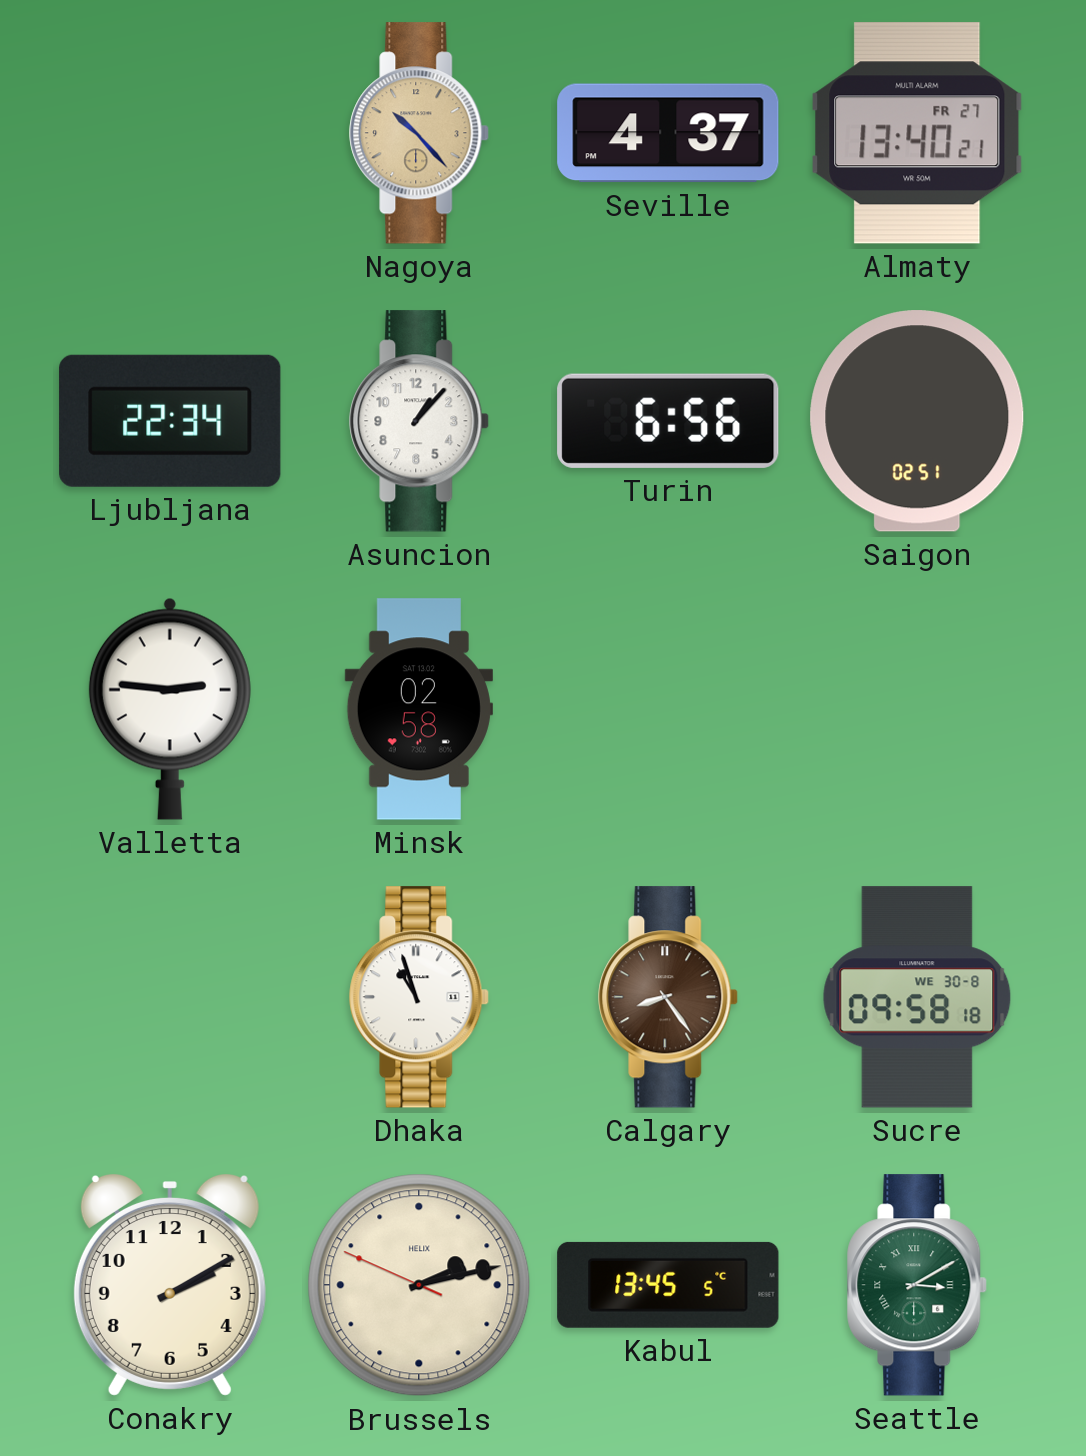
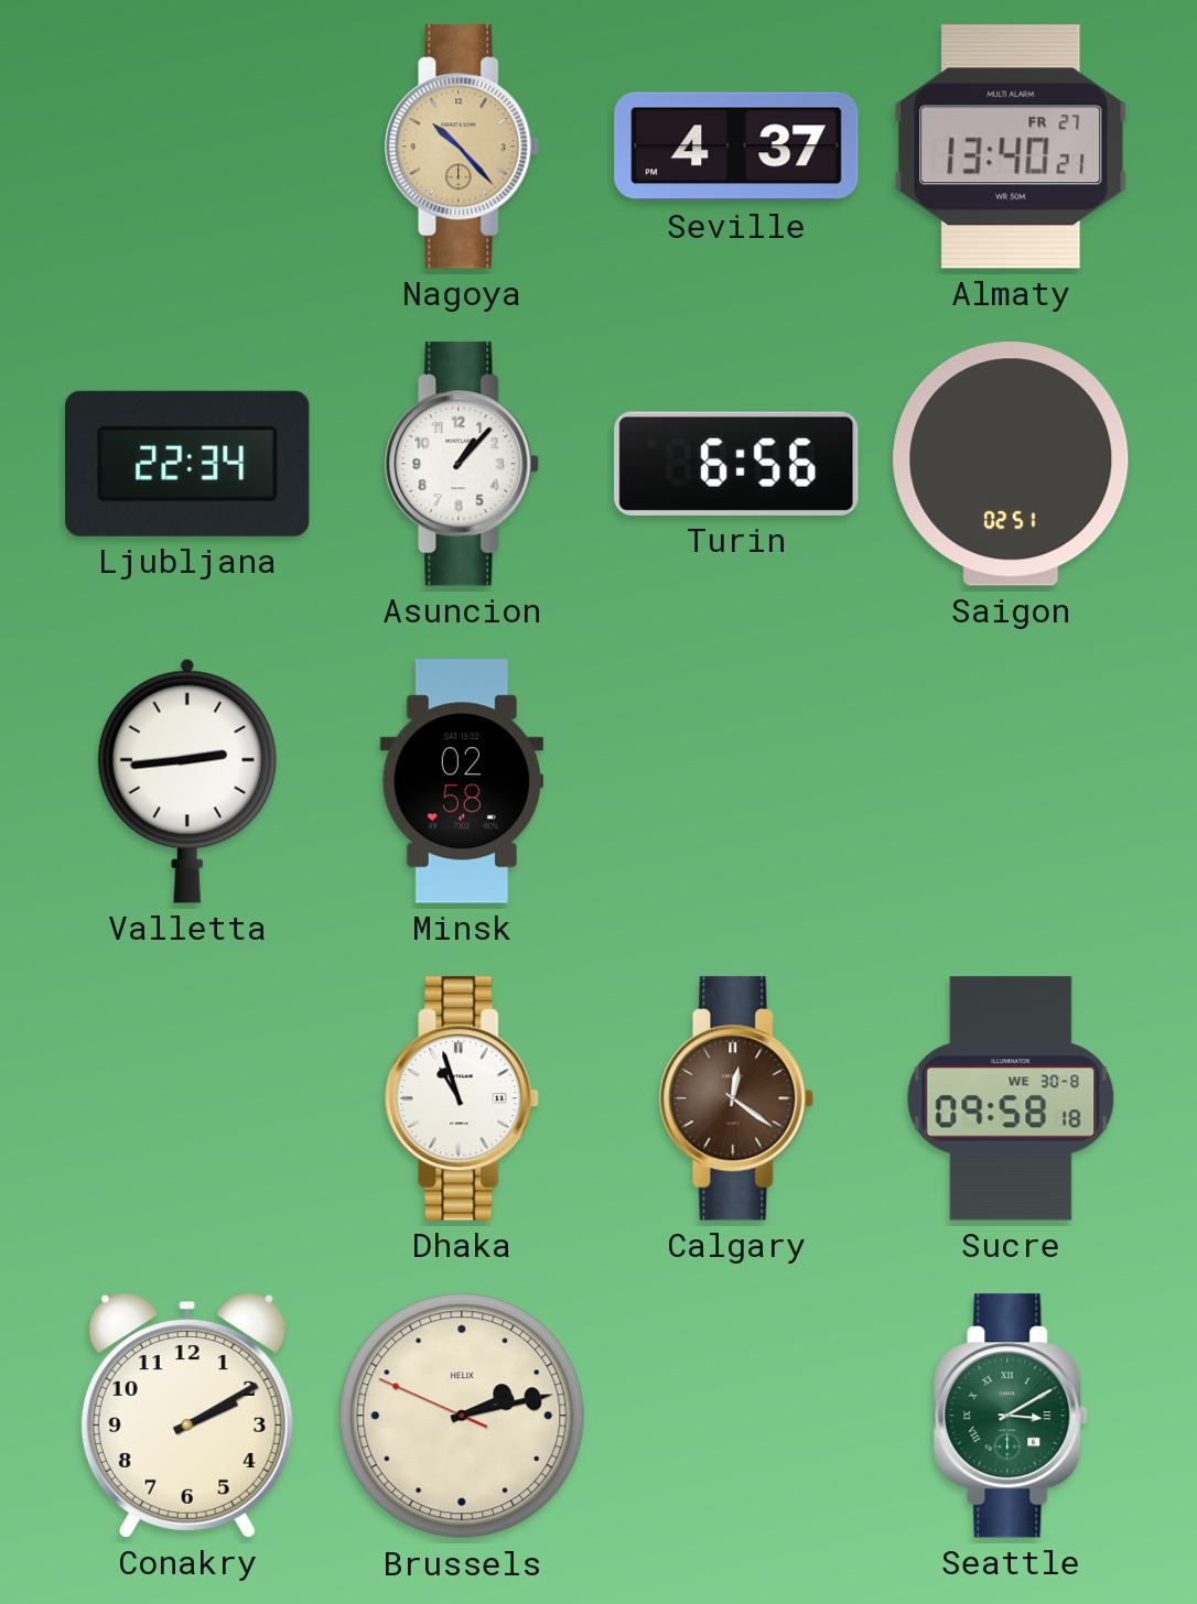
Valletta: 2:46 -> 2:44
Calgary: 8:24 -> 12:21
Kabul: 13:45 -> none
